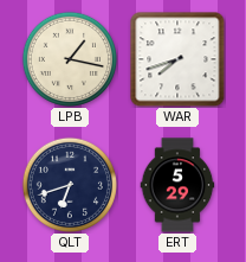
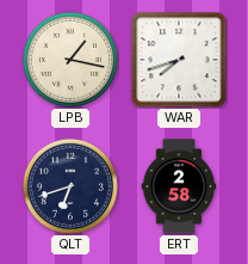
ERT: 5:29 -> 2:58
